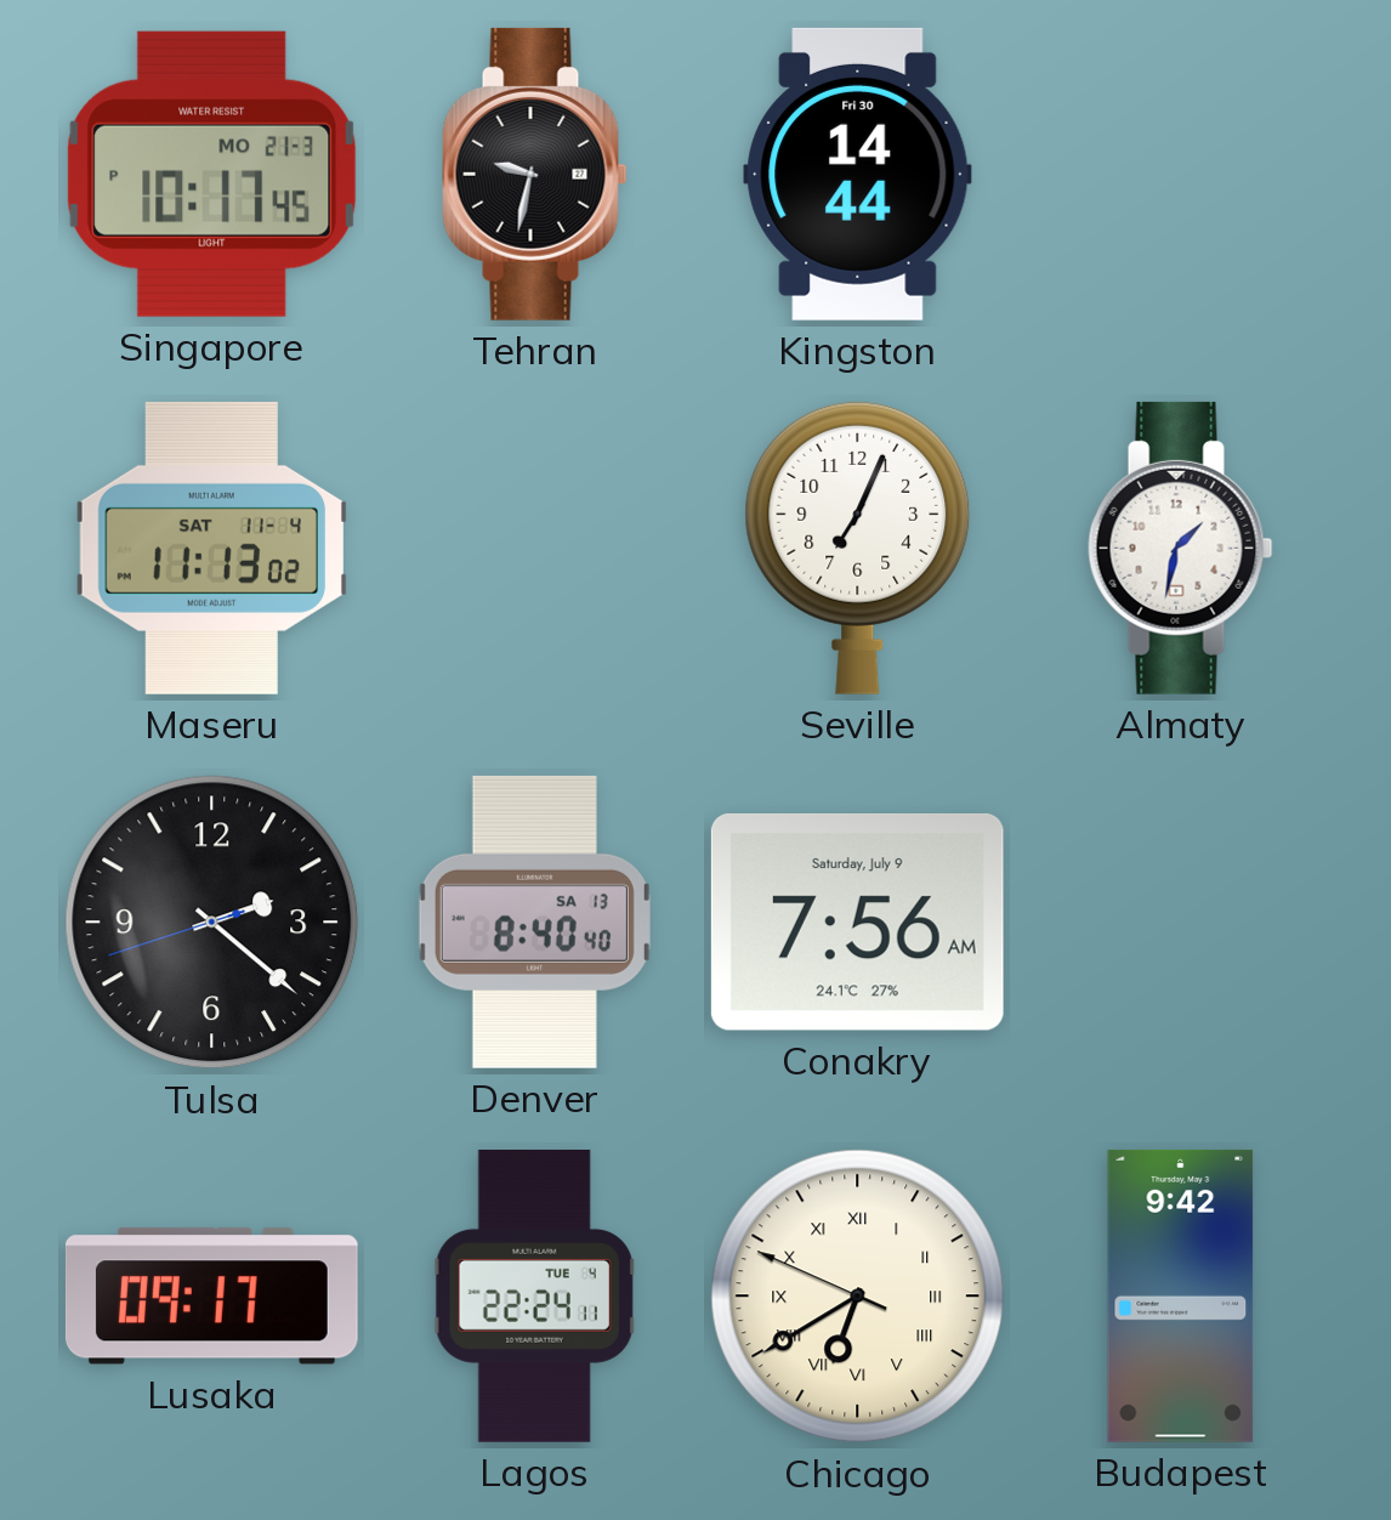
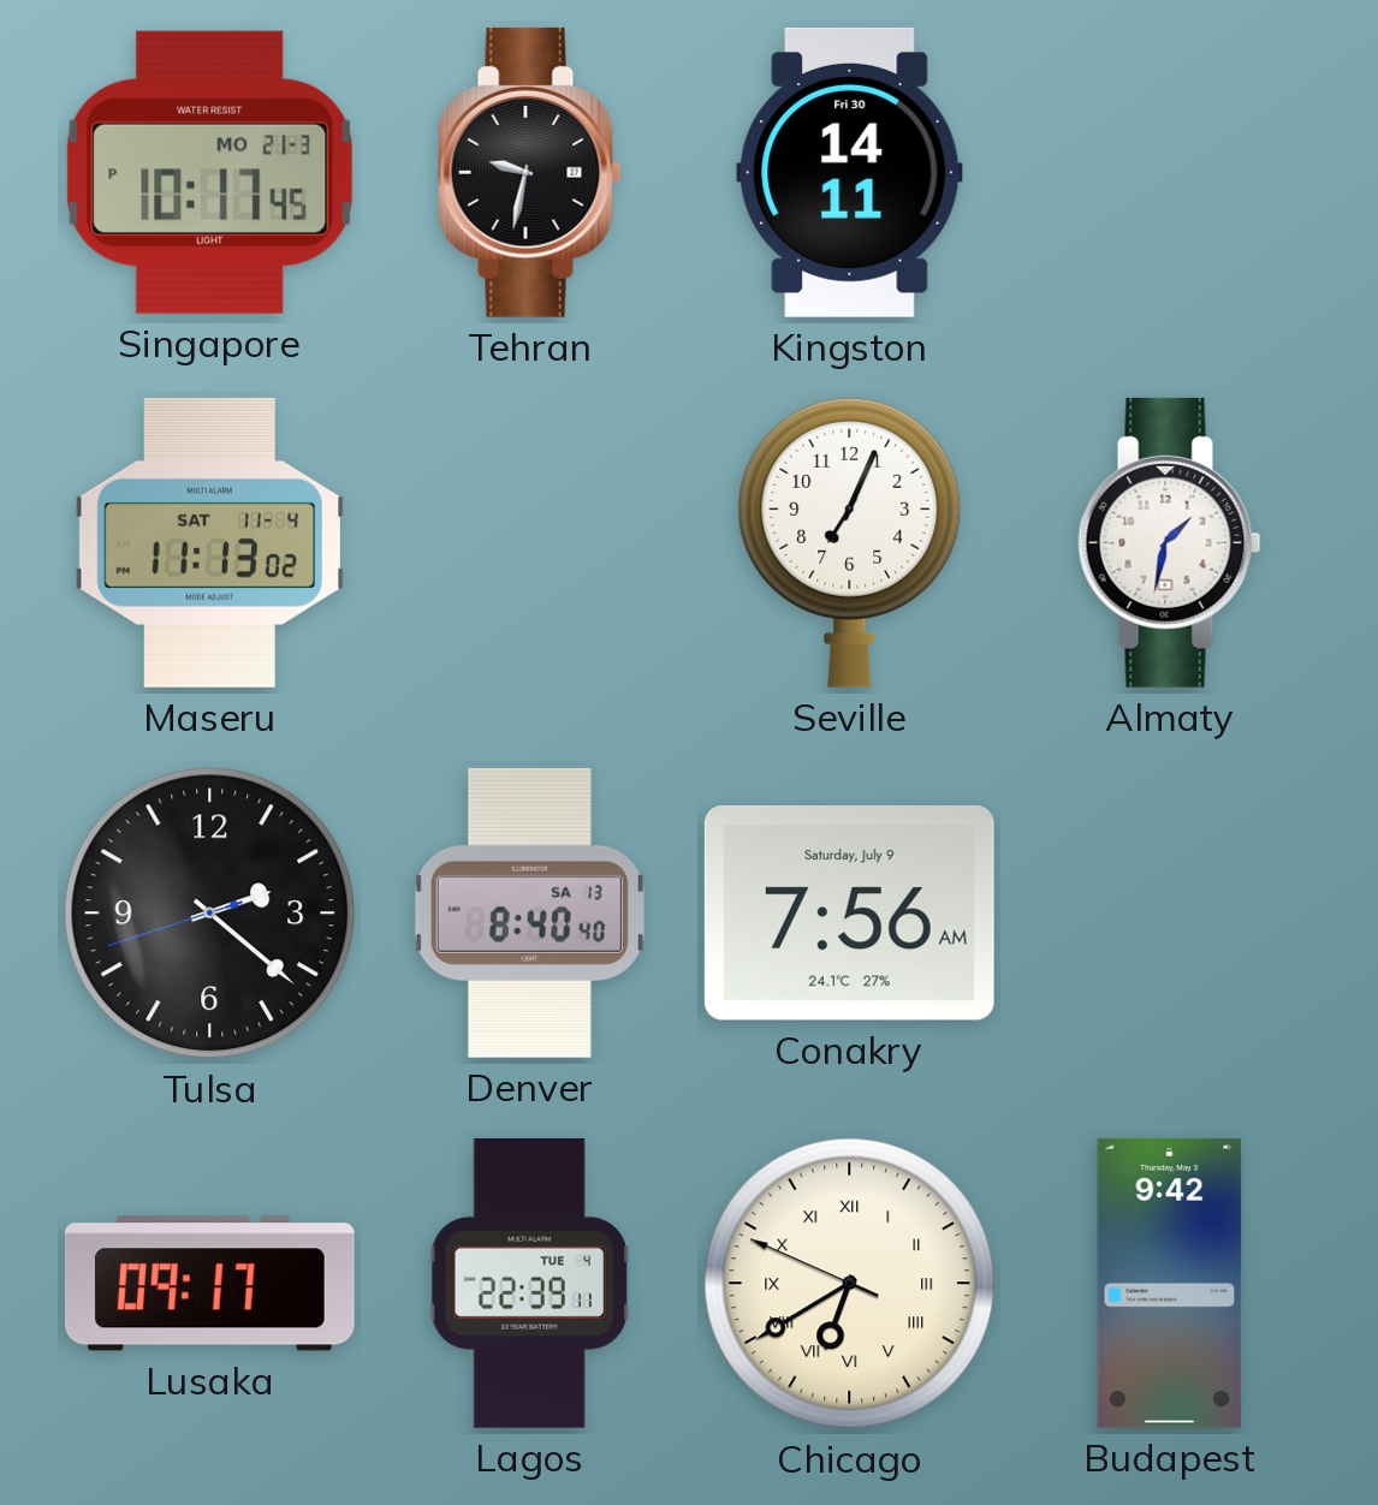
Kingston: 14:44 -> 14:11
Lagos: 22:24 -> 22:39
